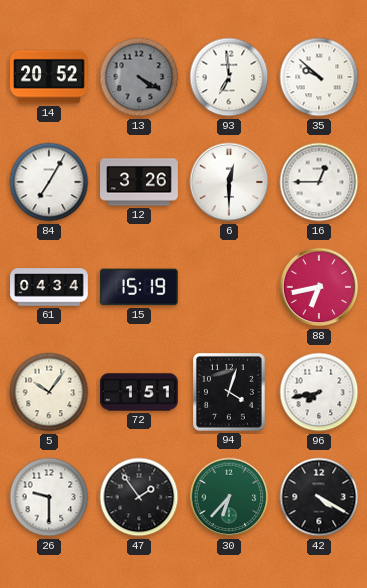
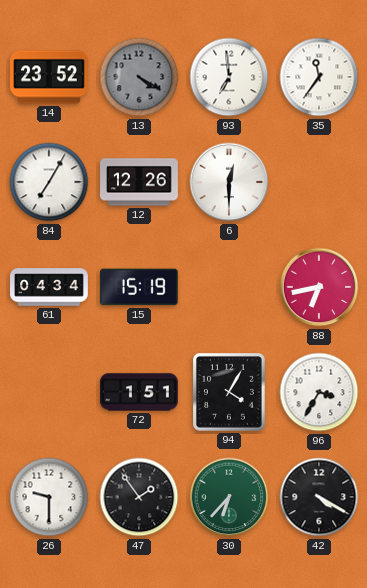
14: 20:52 -> 23:52
35: 9:52 -> 11:36
12: 3:26 -> 12:26
16: 12:45 -> none
5: 10:06 -> none
94: 4:03 -> 4:05
96: 7:43 -> 3:35
